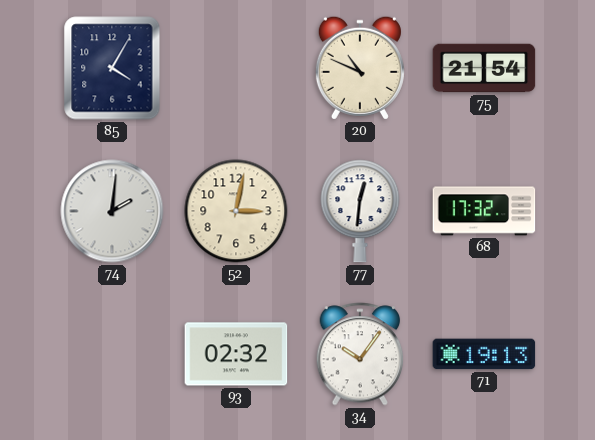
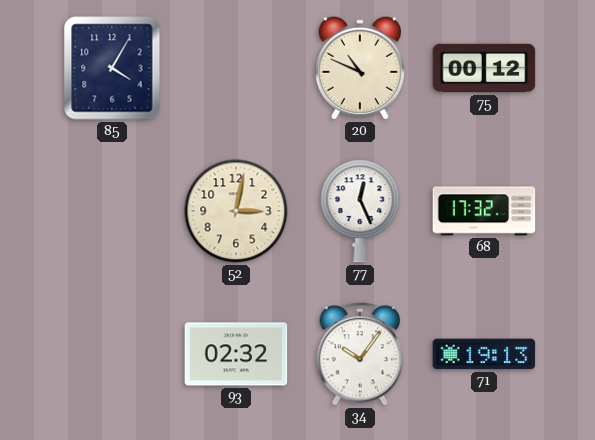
75: 21:54 -> 00:12
74: 2:01 -> none
77: 12:31 -> 12:26
